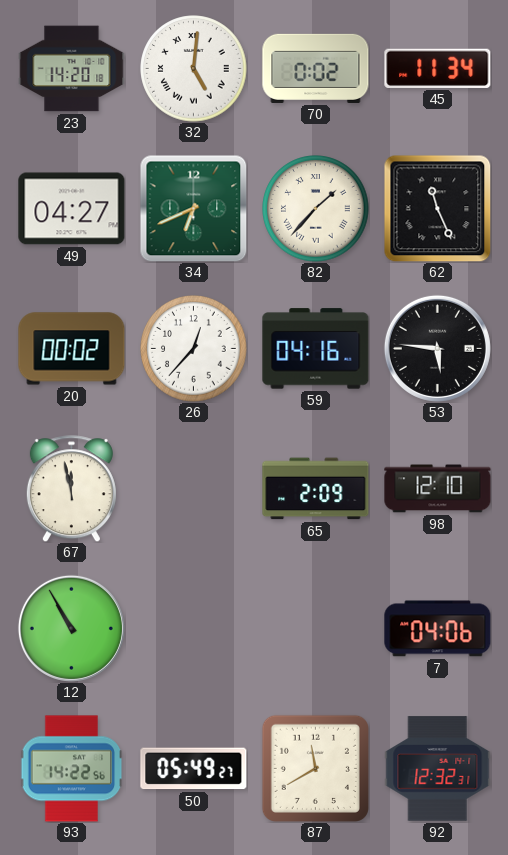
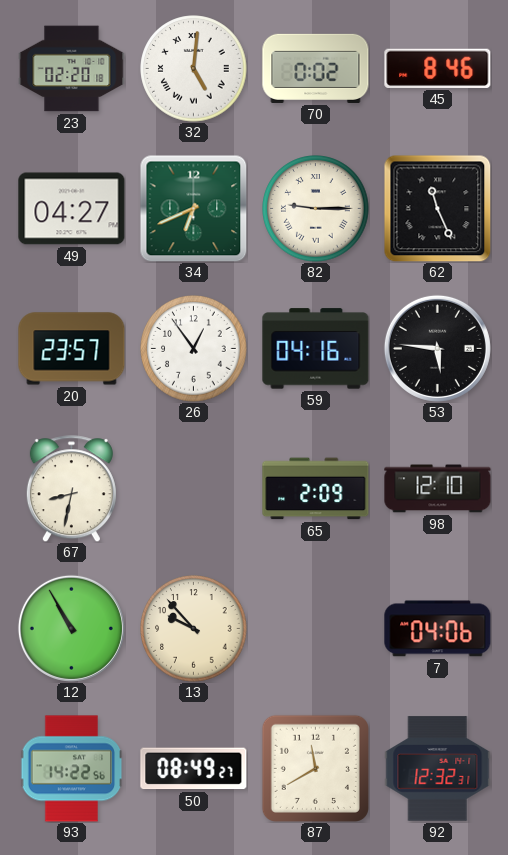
23: 14:20 -> 02:20
45: 11:34 -> 8:46
82: 1:37 -> 9:15
20: 00:02 -> 23:57
26: 12:37 -> 12:54
67: 11:58 -> 8:32
13: none -> 9:53
50: 05:49 -> 08:49
